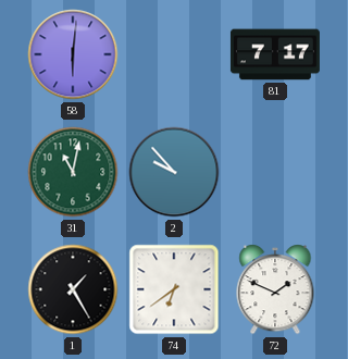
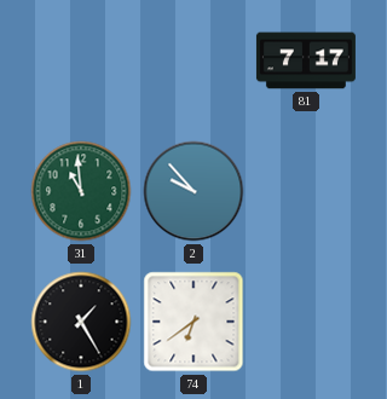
58: 6:01 -> none
31: 11:02 -> 10:59
72: 1:49 -> none
